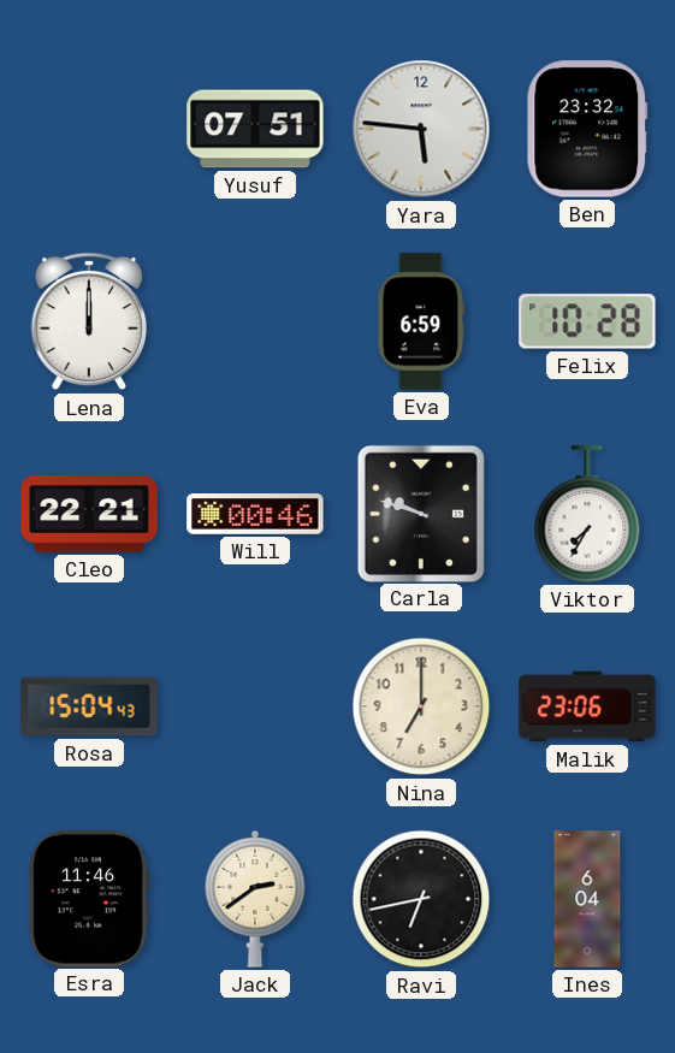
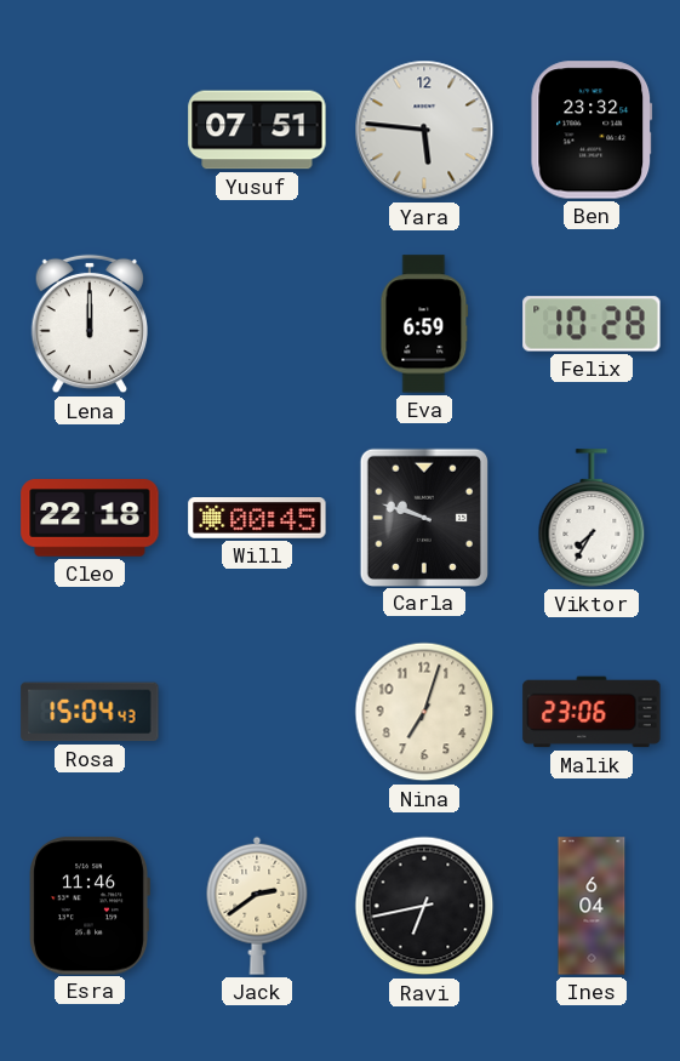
Cleo: 22:21 -> 22:18
Will: 00:46 -> 00:45
Nina: 7:00 -> 7:03
